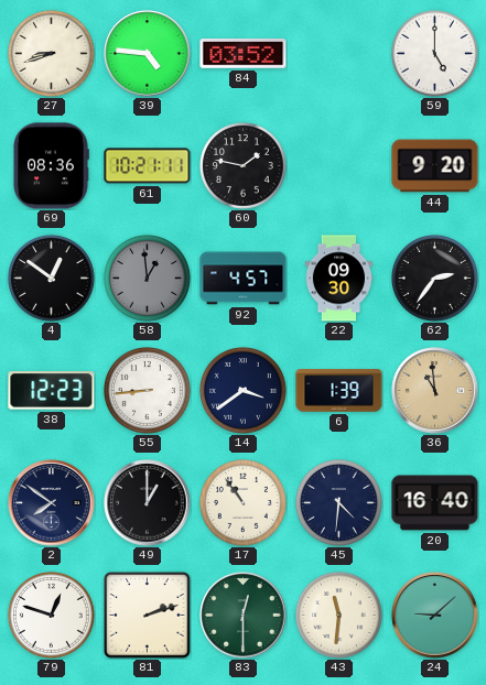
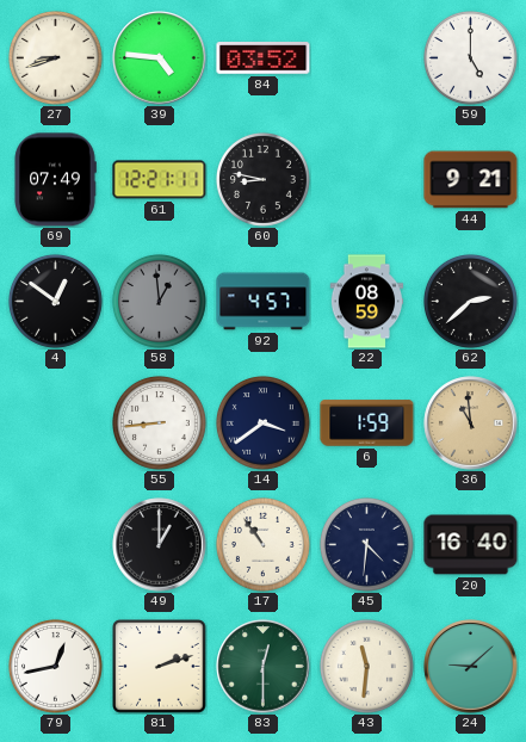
69: 08:36 -> 07:49
61: 10:21 -> 12:21
60: 1:47 -> 8:47
44: 9:20 -> 9:21
22: 09:30 -> 08:59
62: 2:36 -> 2:38
38: 12:23 -> none
6: 1:39 -> 1:59
2: 7:51 -> none
79: 12:48 -> 12:43
